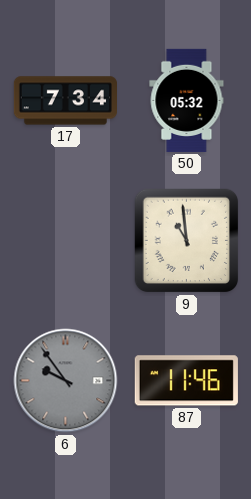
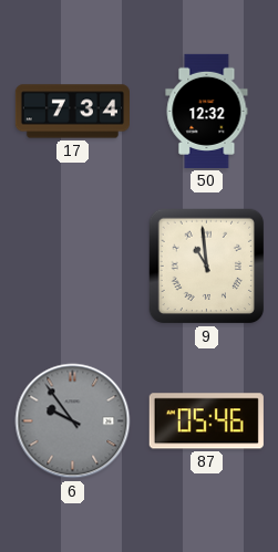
50: 05:32 -> 12:32
87: 11:46 -> 05:46
